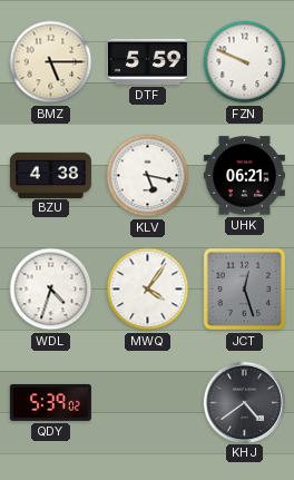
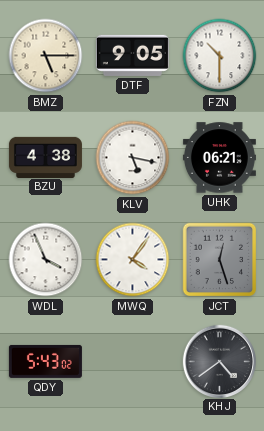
DTF: 5:59 -> 9:05
FZN: 9:49 -> 10:30
WDL: 4:33 -> 3:56
QDY: 5:39 -> 5:43
